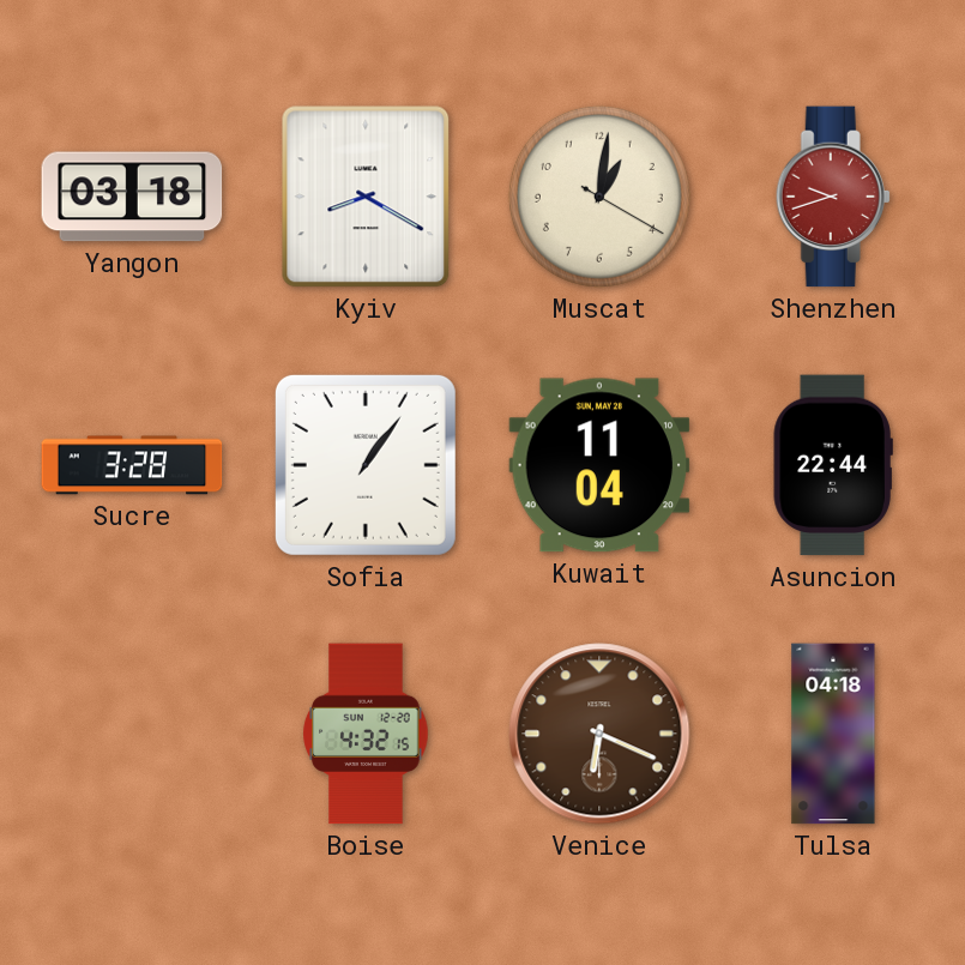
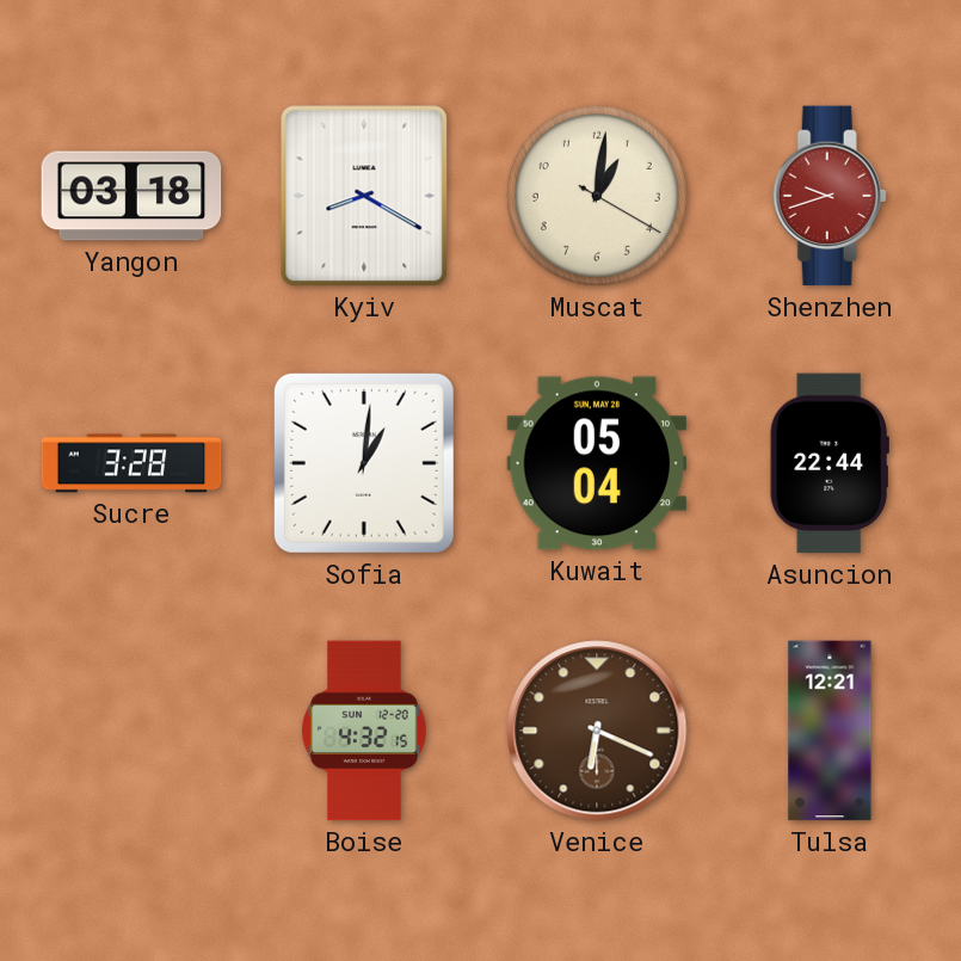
Sofia: 1:06 -> 1:01
Kuwait: 11:04 -> 05:04
Tulsa: 04:18 -> 12:21
